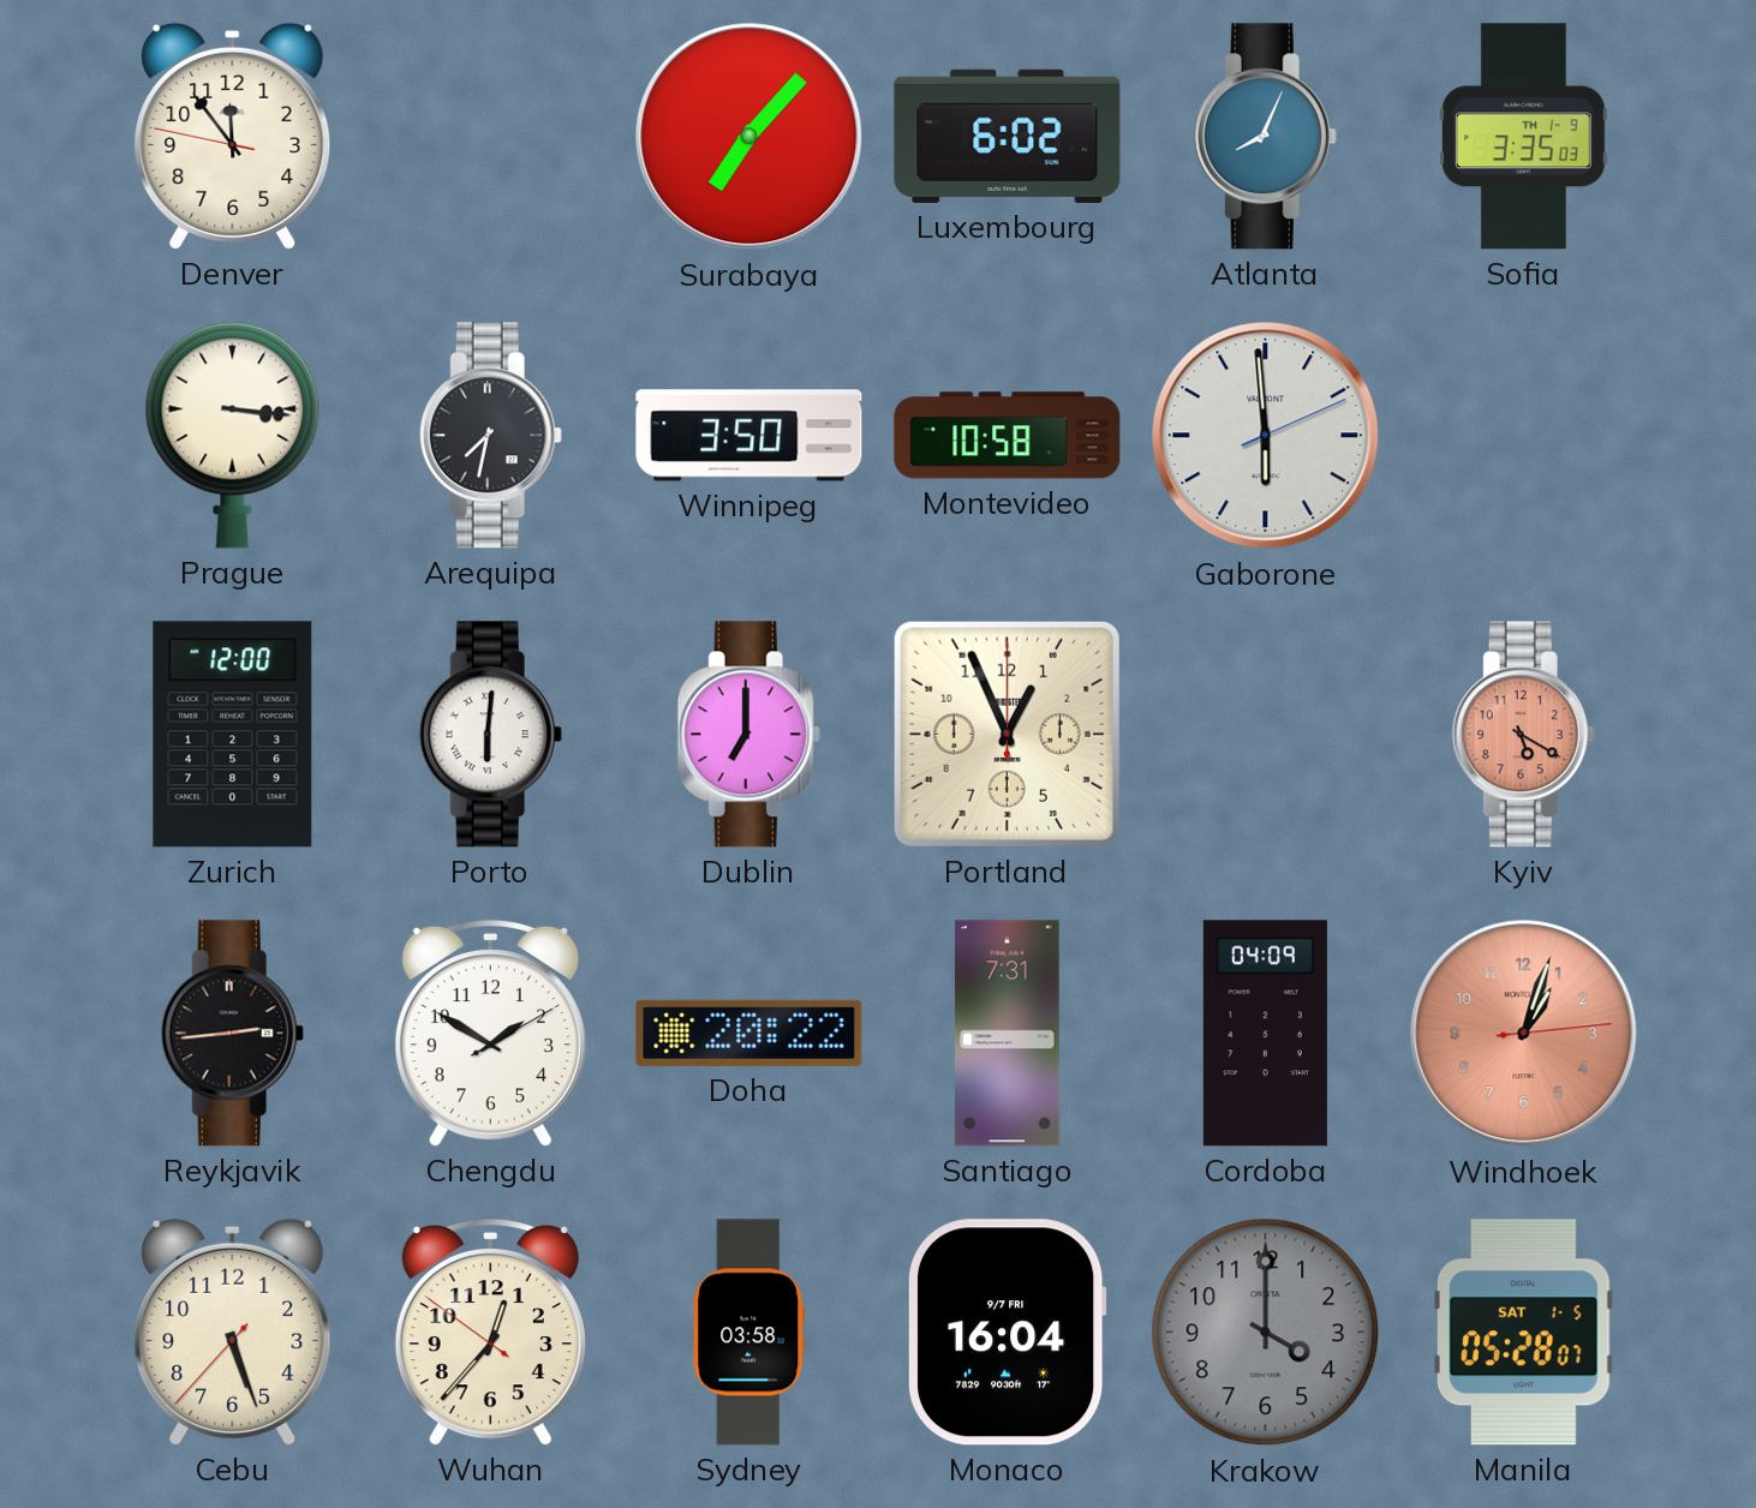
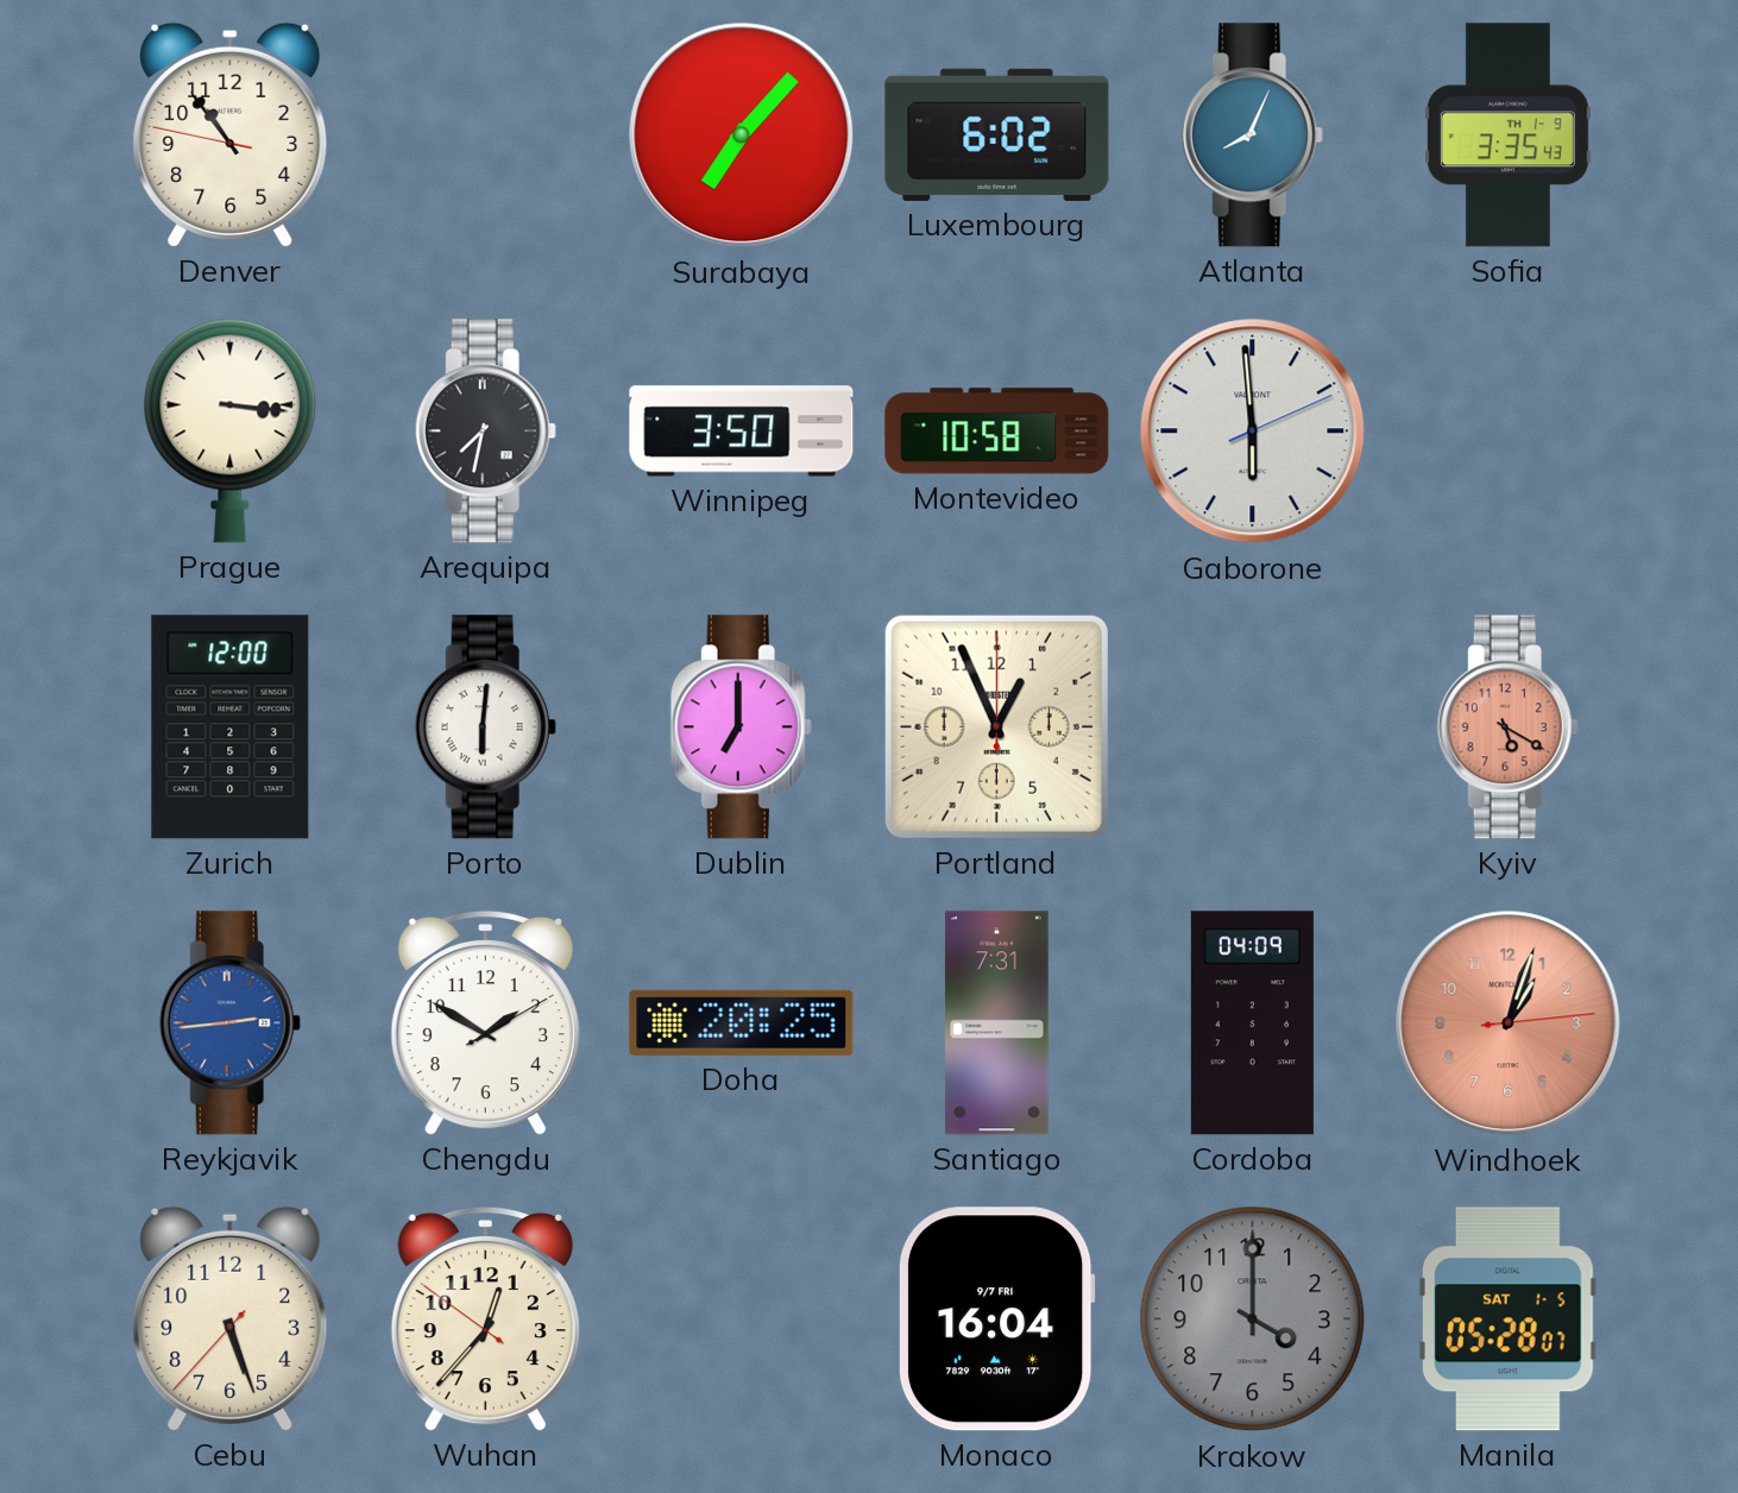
Denver: 11:53 -> 10:53
Sofia: 3:35:03 -> 3:35:43
Reykjavik dial: black -> blue
Doha: 20:22 -> 20:25
Sydney: 03:58 -> none
